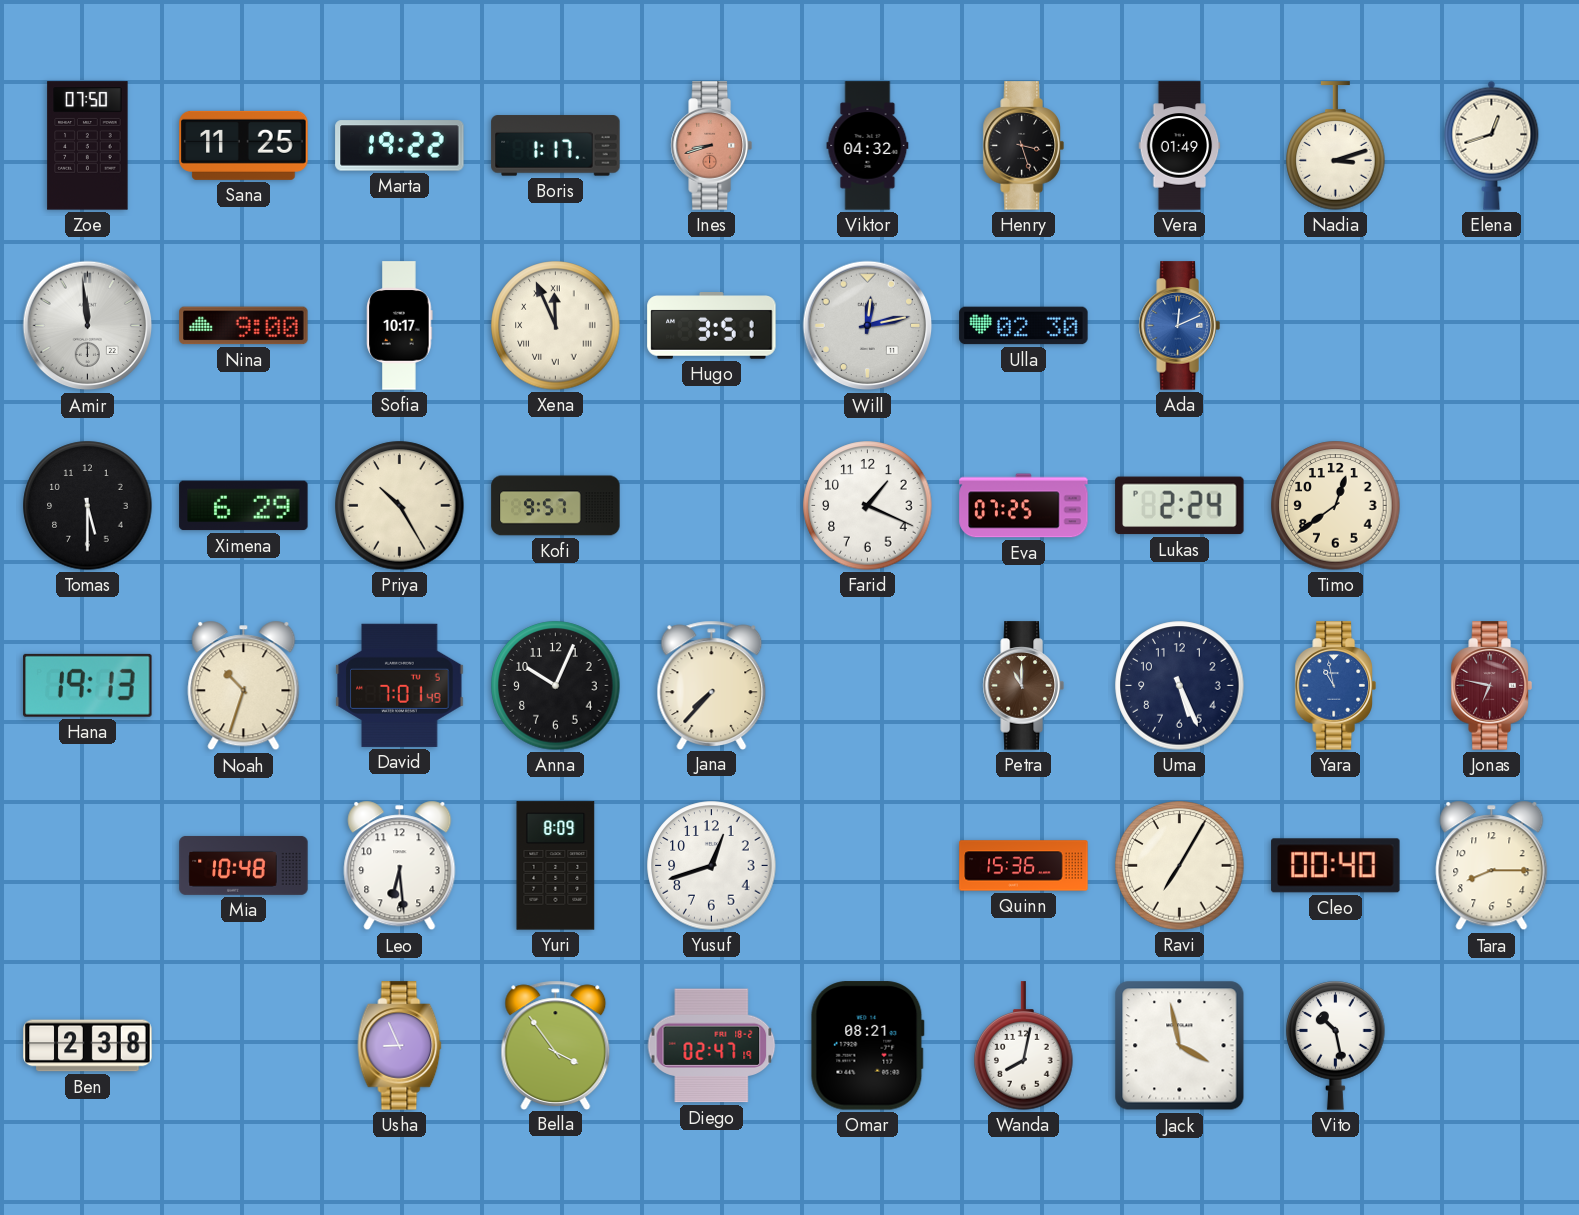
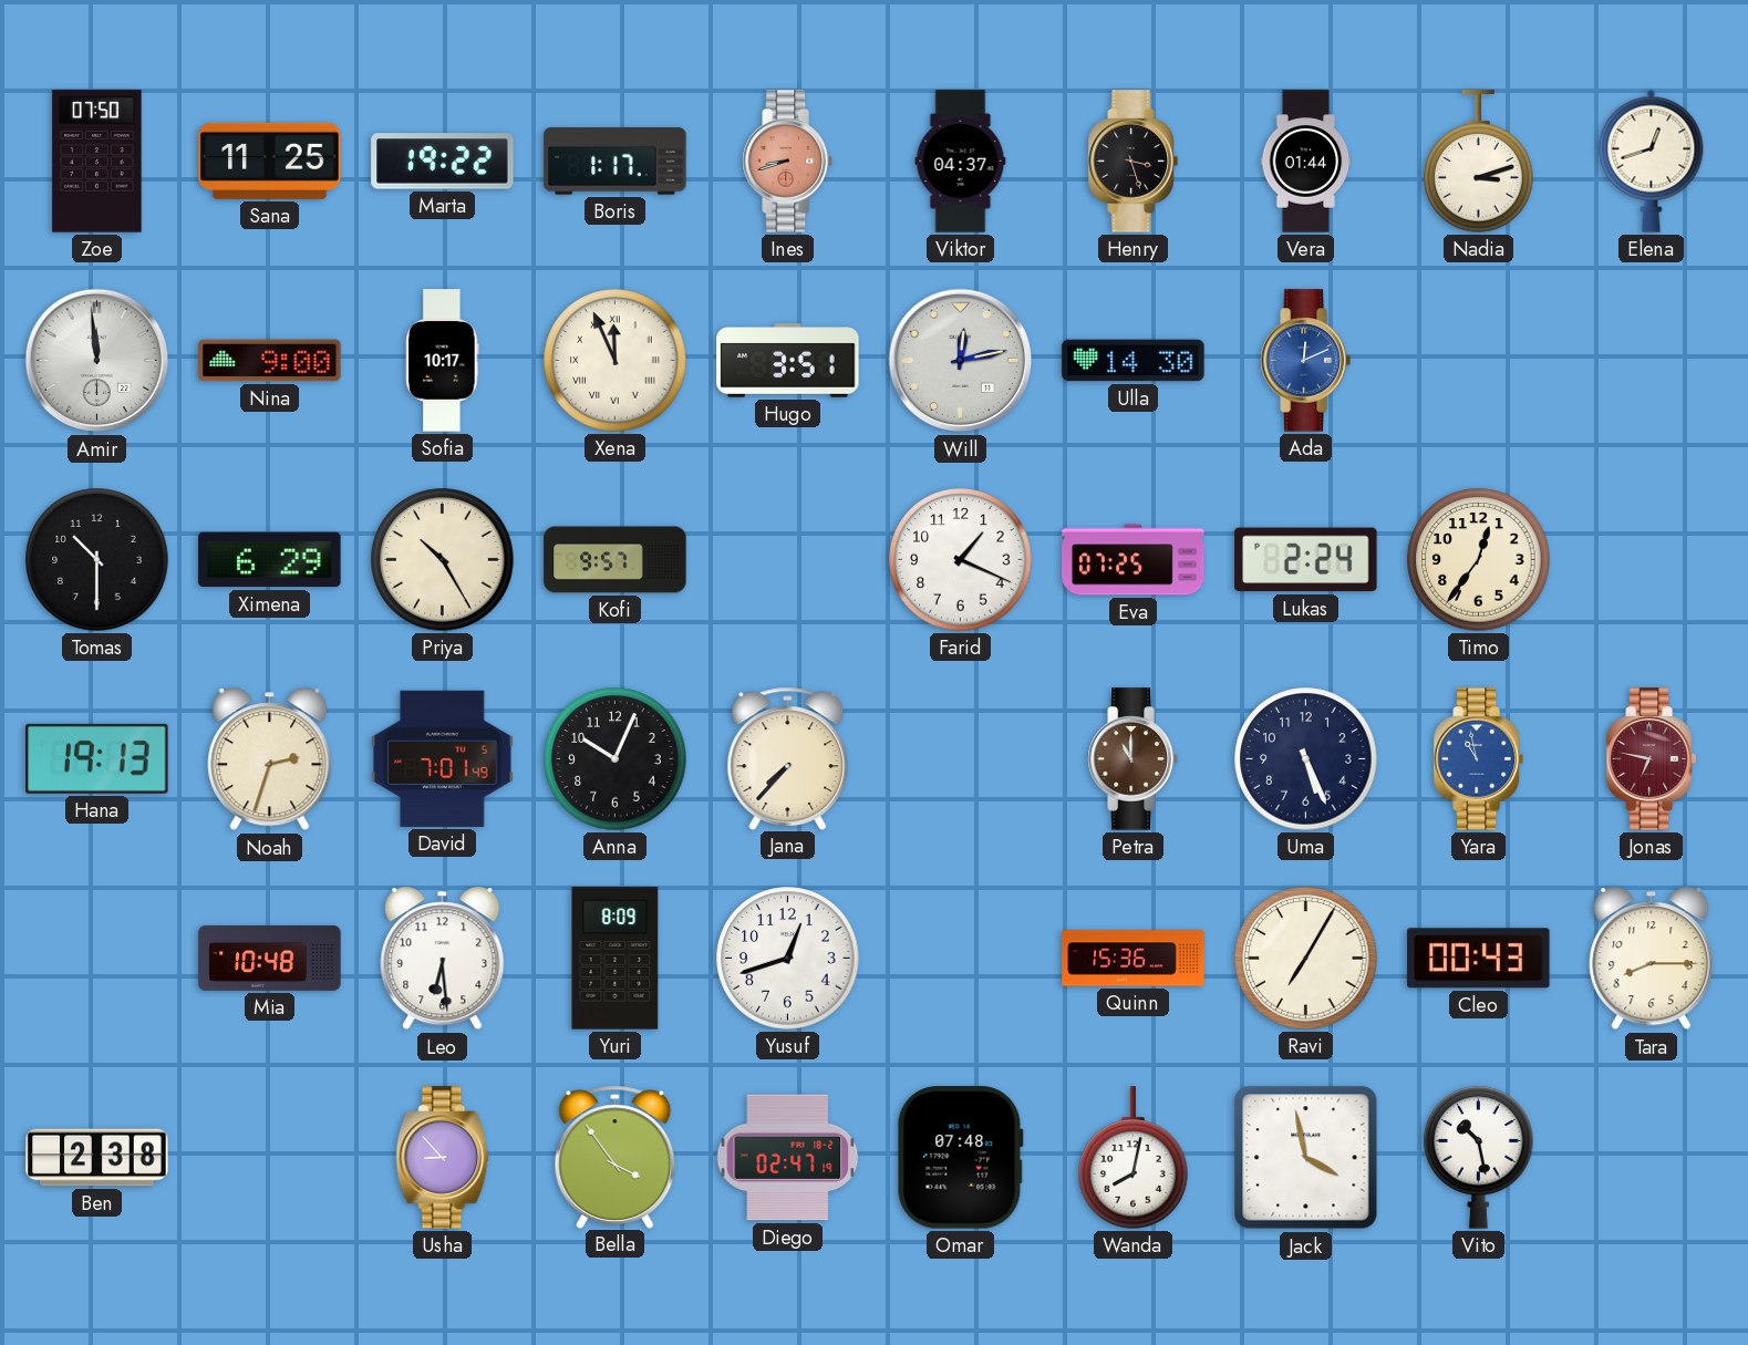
Viktor: 04:32 -> 04:37
Vera: 01:49 -> 01:44
Ulla: 02:30 -> 14:30
Tomas: 5:30 -> 10:30
Timo: 12:39 -> 12:36
Noah: 10:33 -> 2:33
Cleo: 00:40 -> 00:43
Usha: 8:56 -> 8:53
Omar: 08:21 -> 07:48
